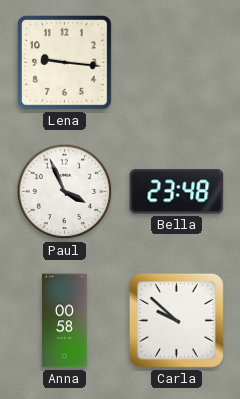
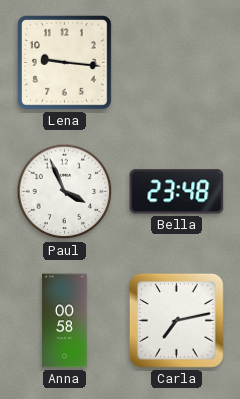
Carla: 9:52 -> 7:13
